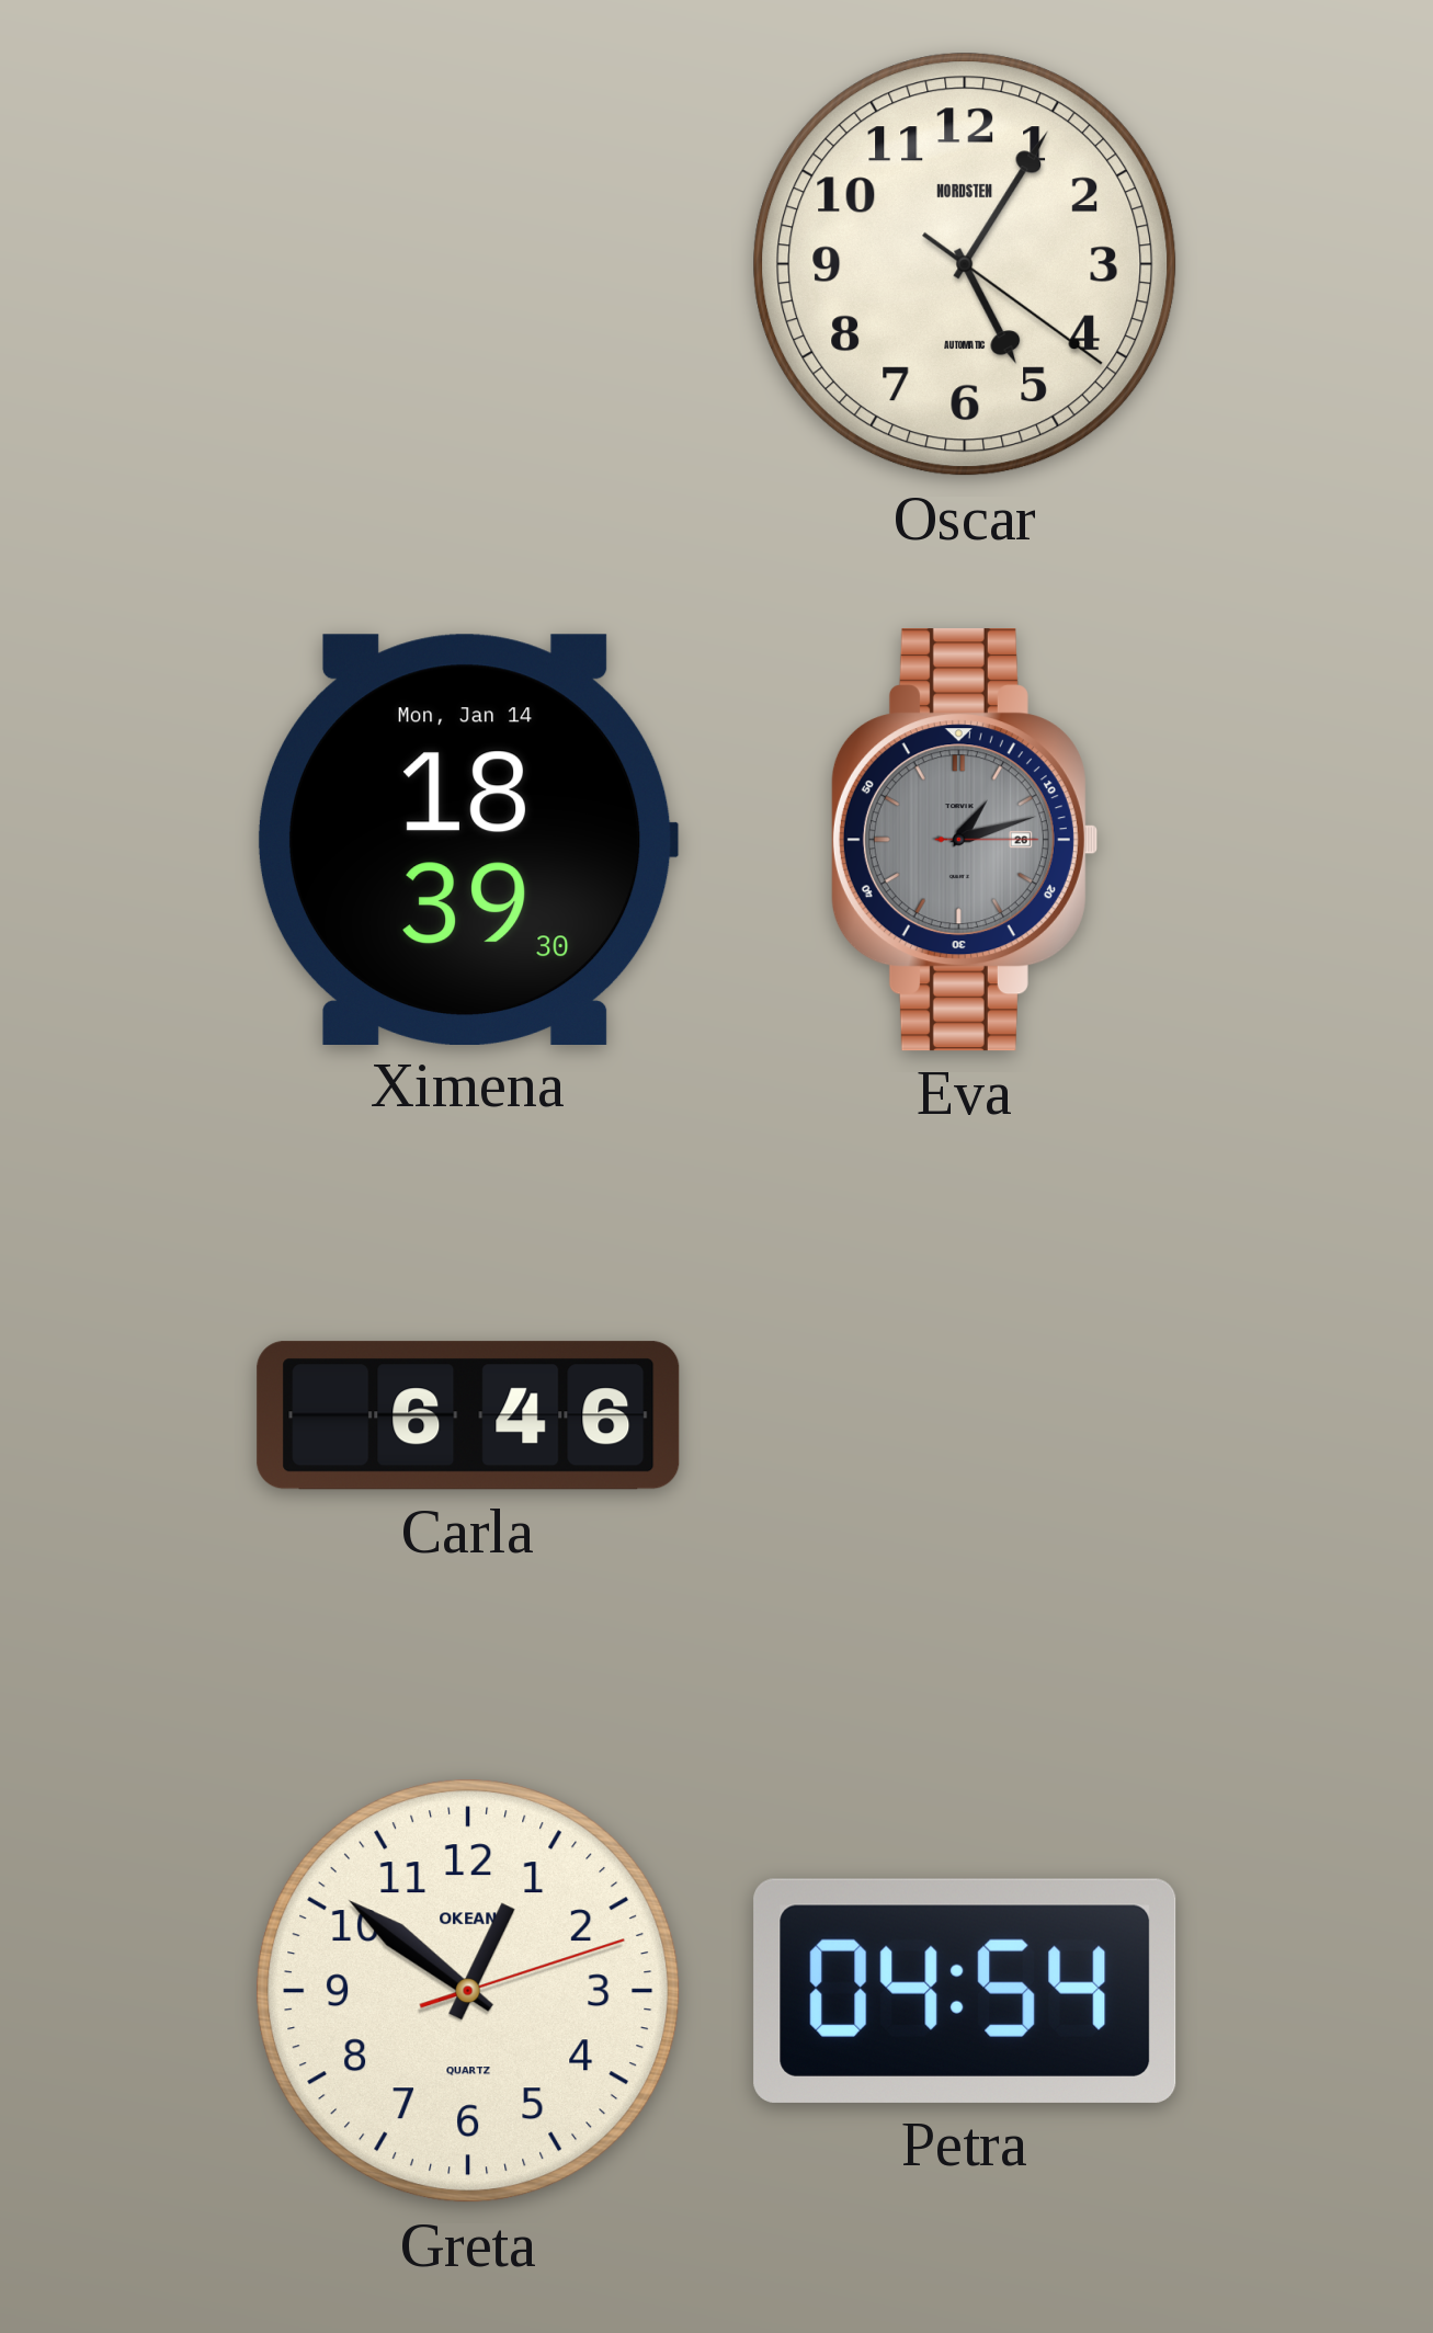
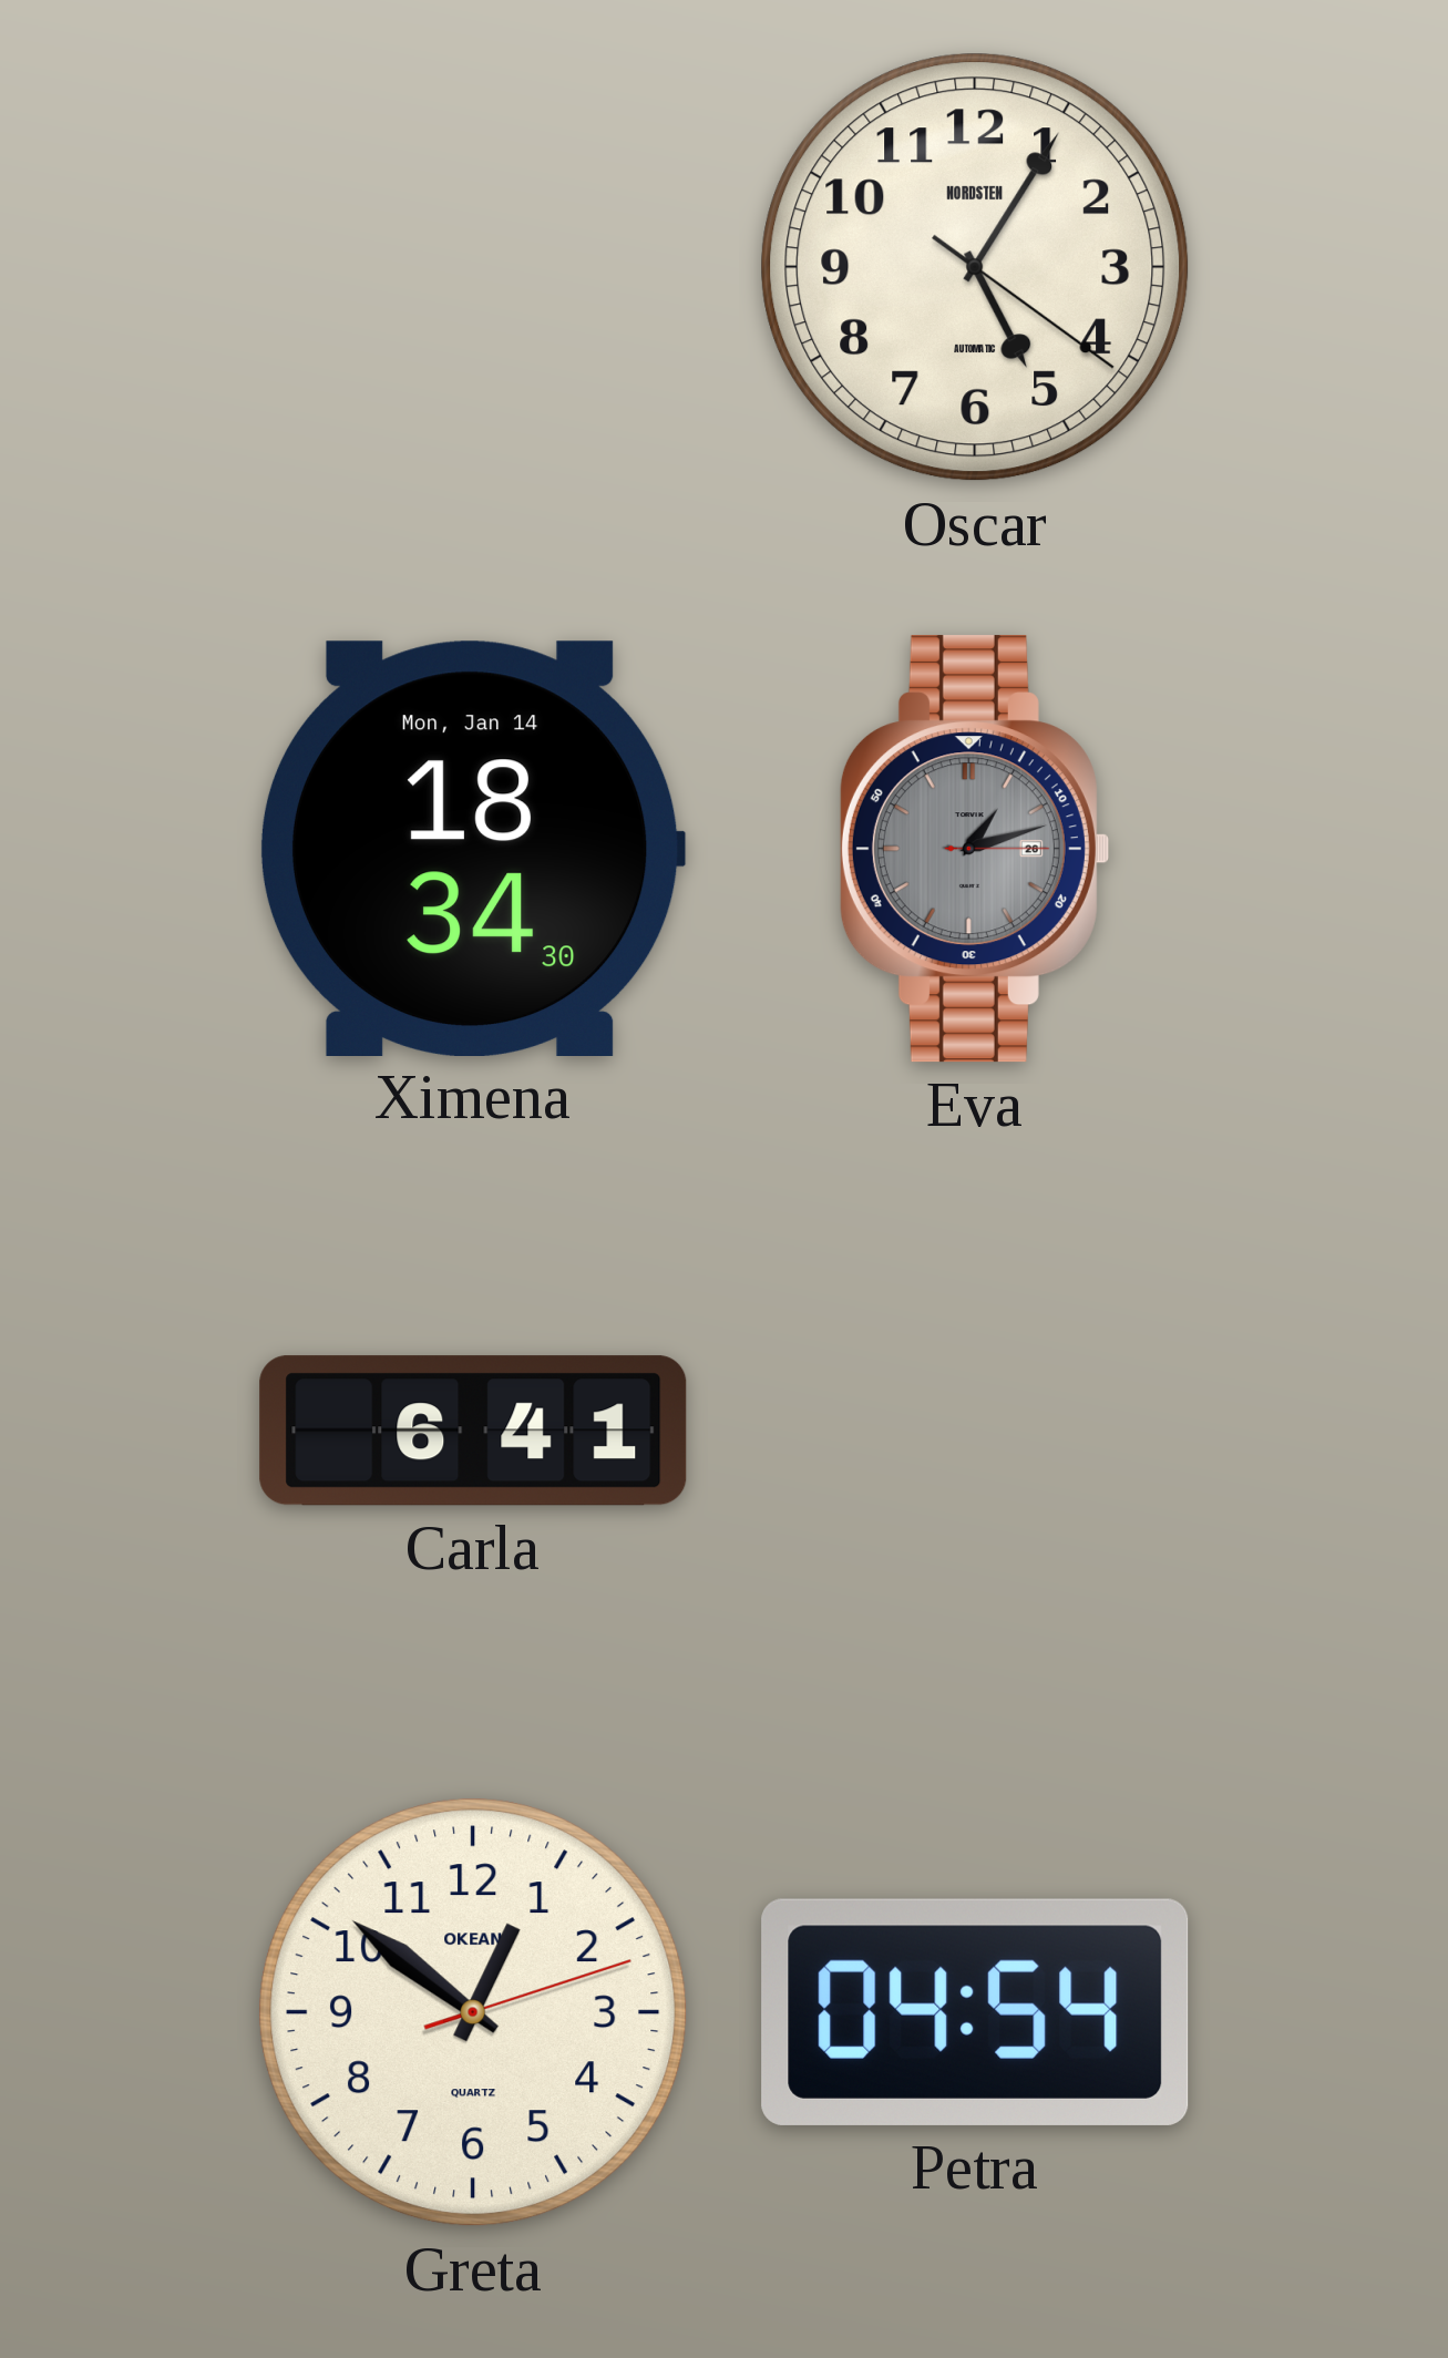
Ximena: 18:39 -> 18:34
Carla: 6:46 -> 6:41
